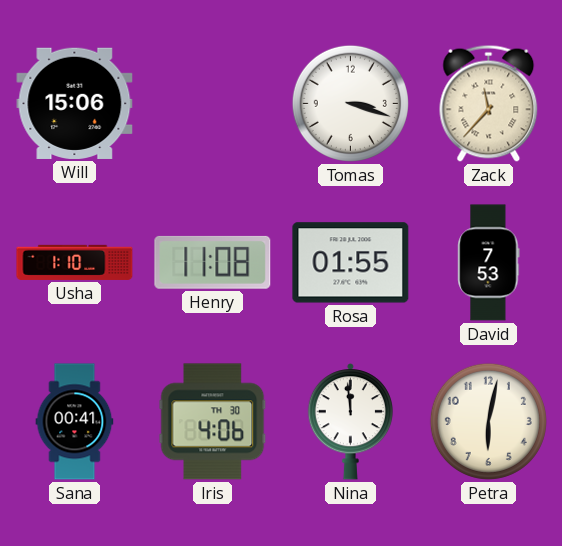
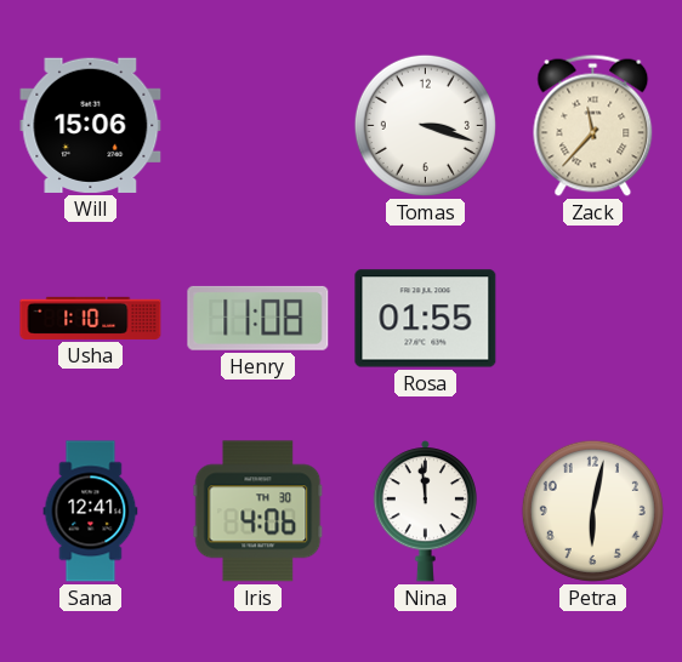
David: 7:53 -> none
Sana: 00:41 -> 12:41
